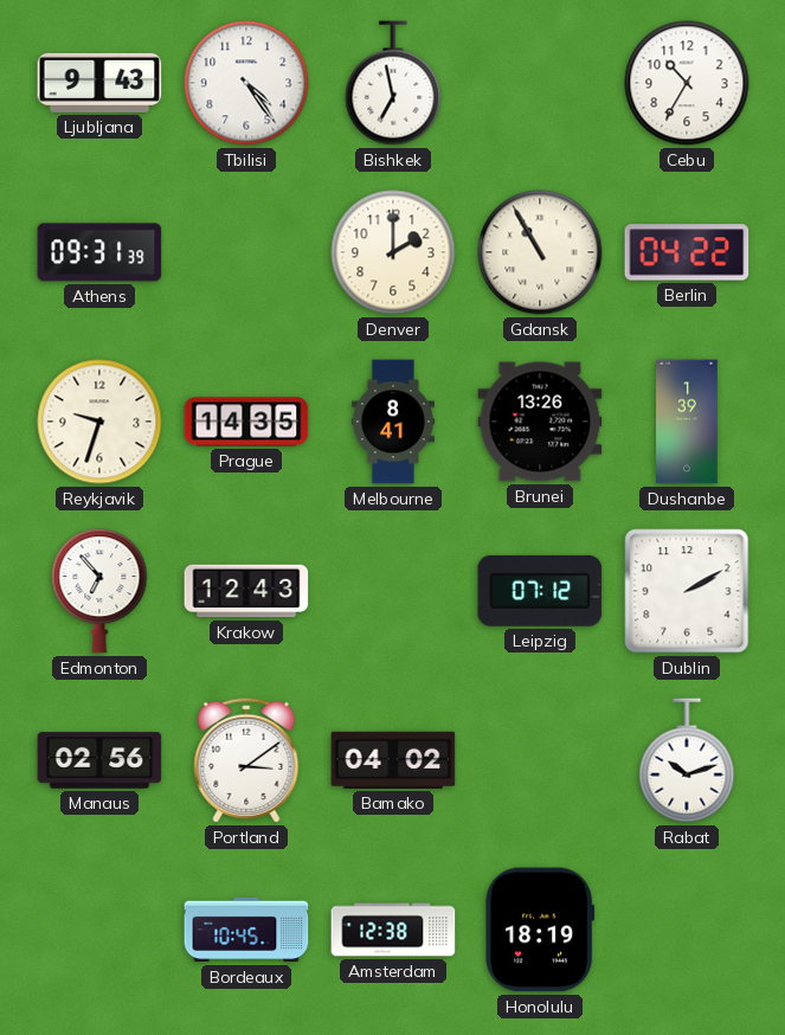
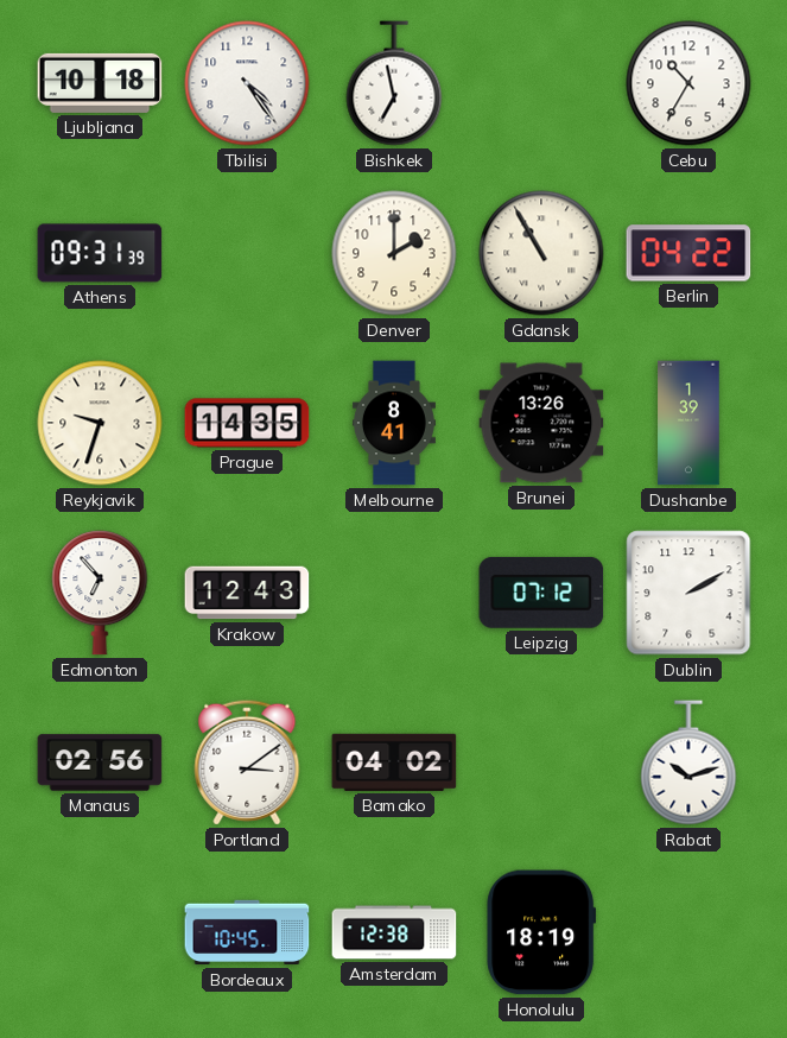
Ljubljana: 9:43 -> 10:18
